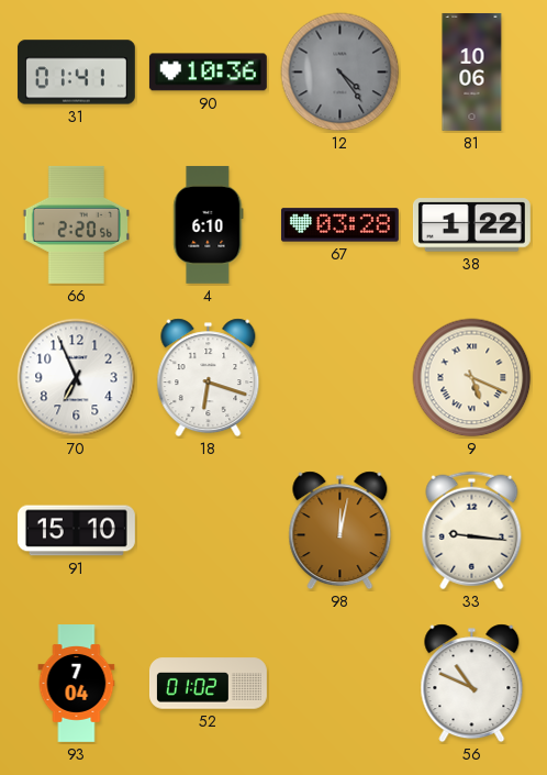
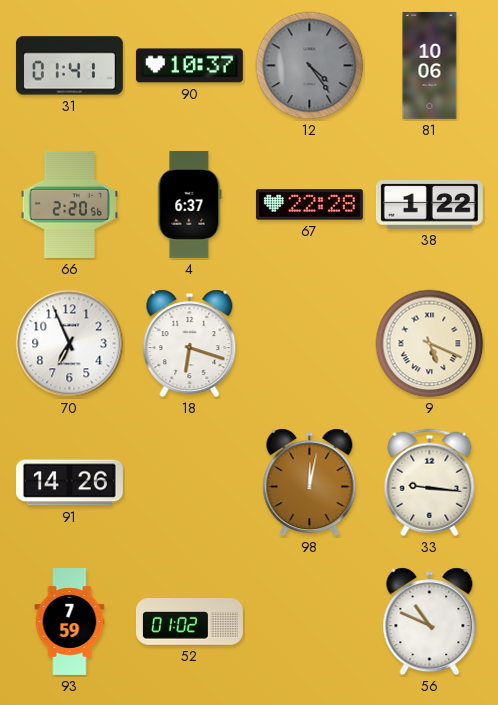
90: 10:36 -> 10:37
4: 6:10 -> 6:37
67: 03:28 -> 22:28
91: 15:10 -> 14:26
93: 7:04 -> 7:59
